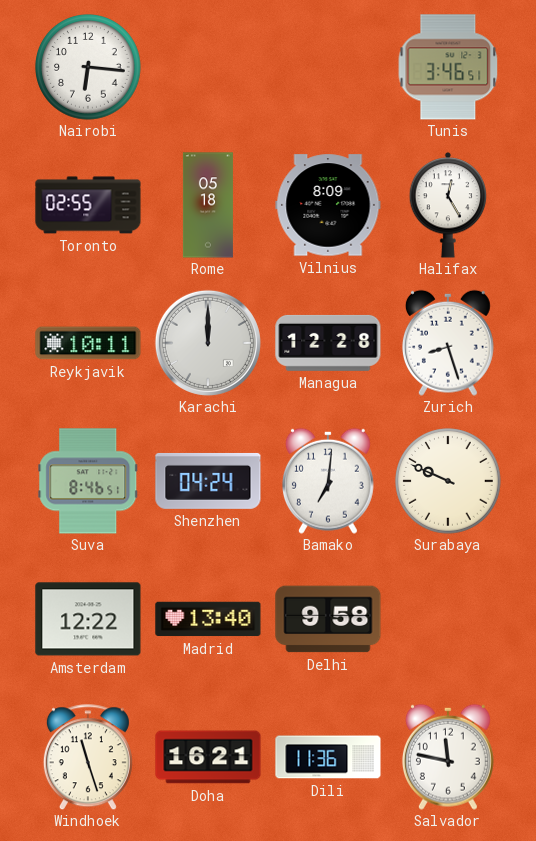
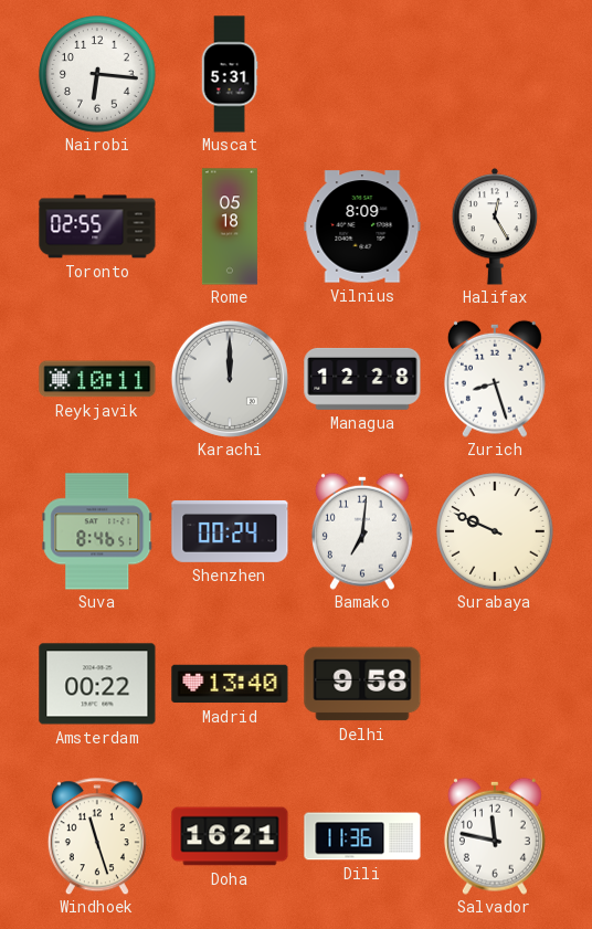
Muscat: none -> 5:31
Tunis: 3:46 -> none
Shenzhen: 04:24 -> 00:24
Amsterdam: 12:22 -> 00:22
